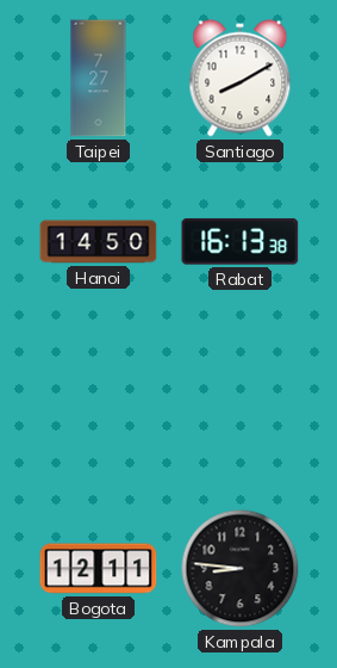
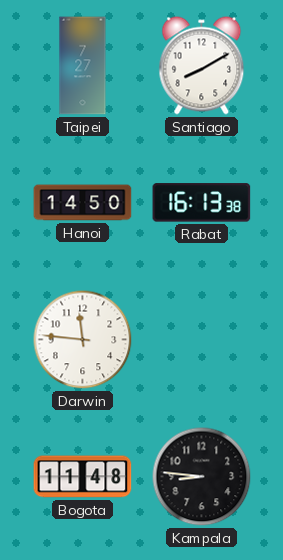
Darwin: none -> 11:46
Bogota: 12:11 -> 11:48
